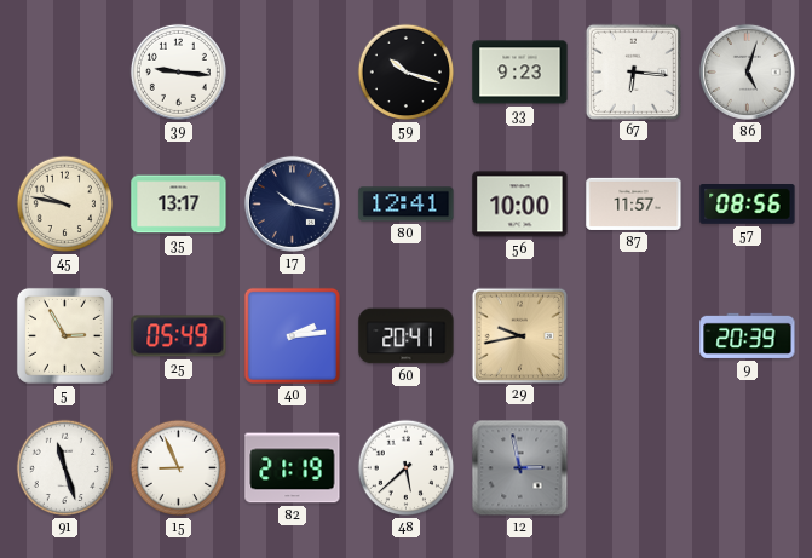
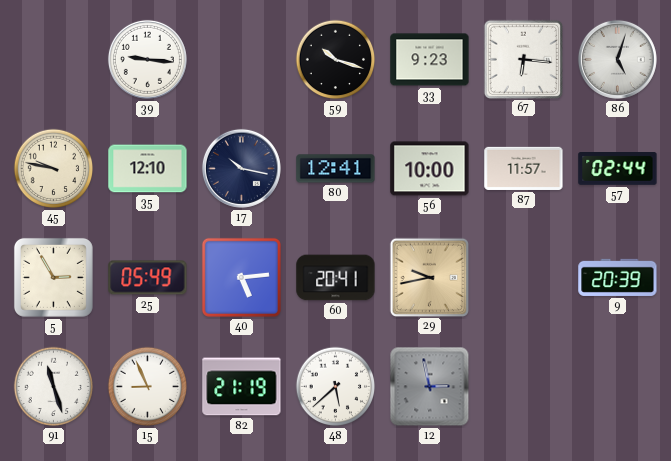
35: 13:17 -> 12:10
57: 08:56 -> 02:44
40: 2:14 -> 5:14
